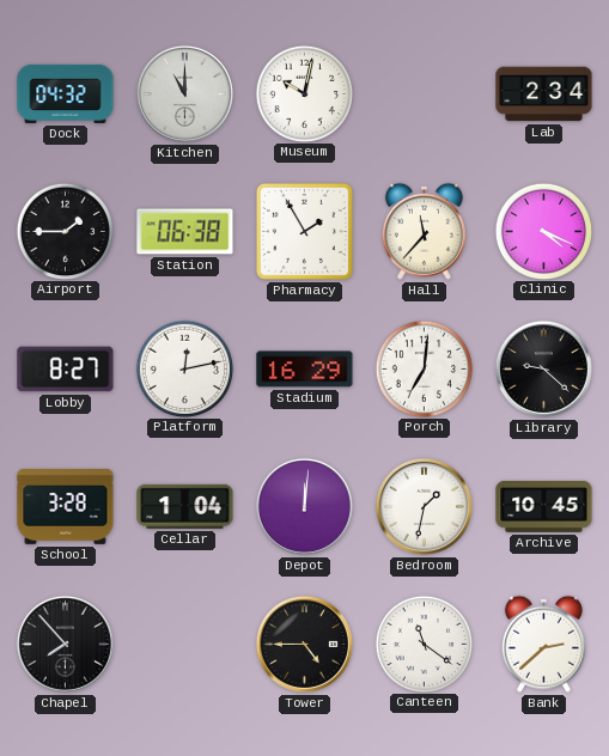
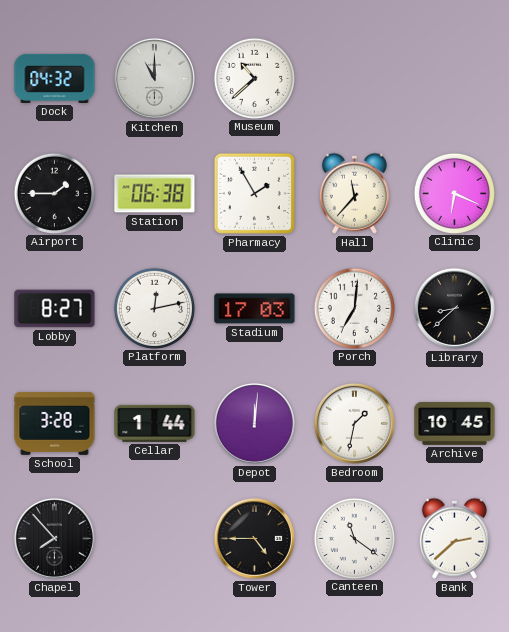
Museum: 10:02 -> 10:38
Lab: 2:34 -> none
Clinic: 4:19 -> 6:19
Stadium: 16:29 -> 17:03
Library: 9:22 -> 8:38
Cellar: 1:04 -> 1:44
